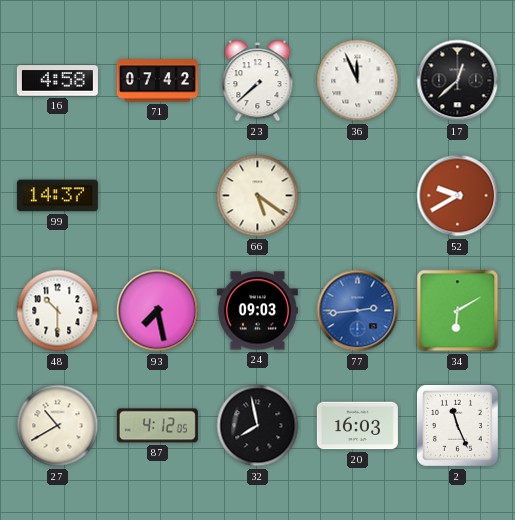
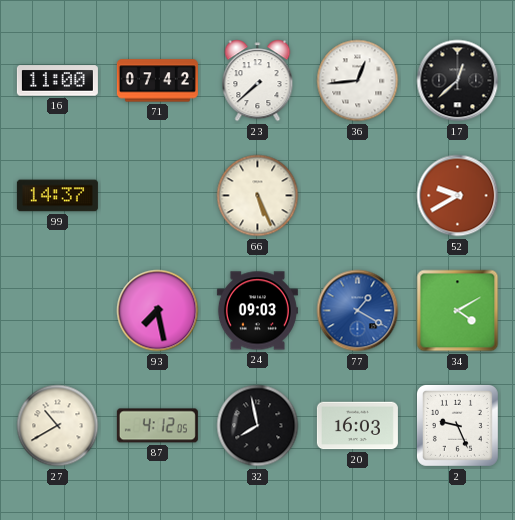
16: 4:58 -> 11:00
36: 11:56 -> 12:44
66: 5:21 -> 5:26
48: 10:30 -> none
77: 2:44 -> 1:20
34: 6:10 -> 4:10
2: 11:26 -> 9:26
